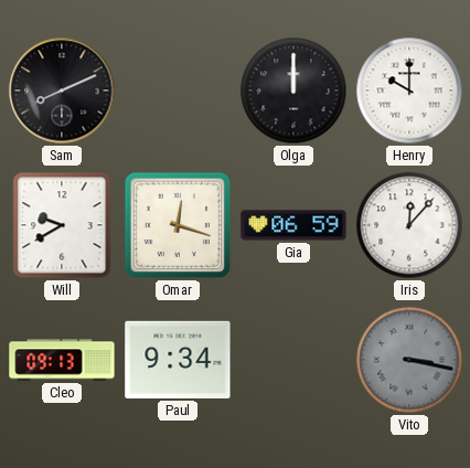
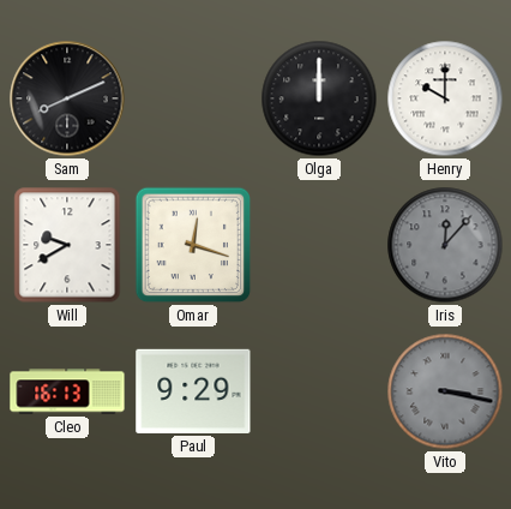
Gia: 06:59 -> none
Iris dial: white -> grey
Cleo: 09:13 -> 16:13
Paul: 9:34 -> 9:29
